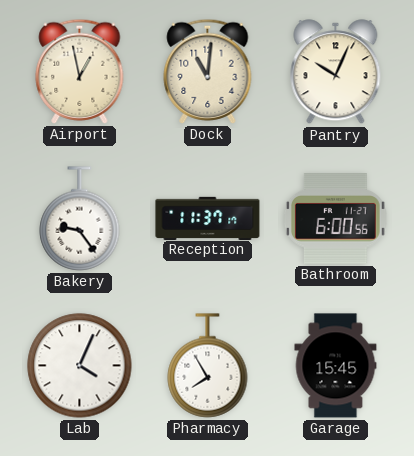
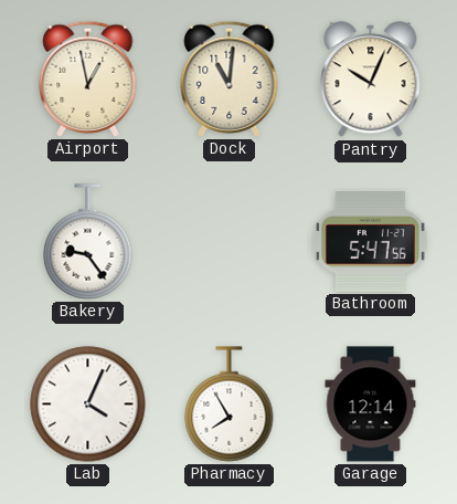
Reception: 11:37 -> none
Bathroom: 6:00 -> 5:47
Garage: 15:45 -> 12:14
